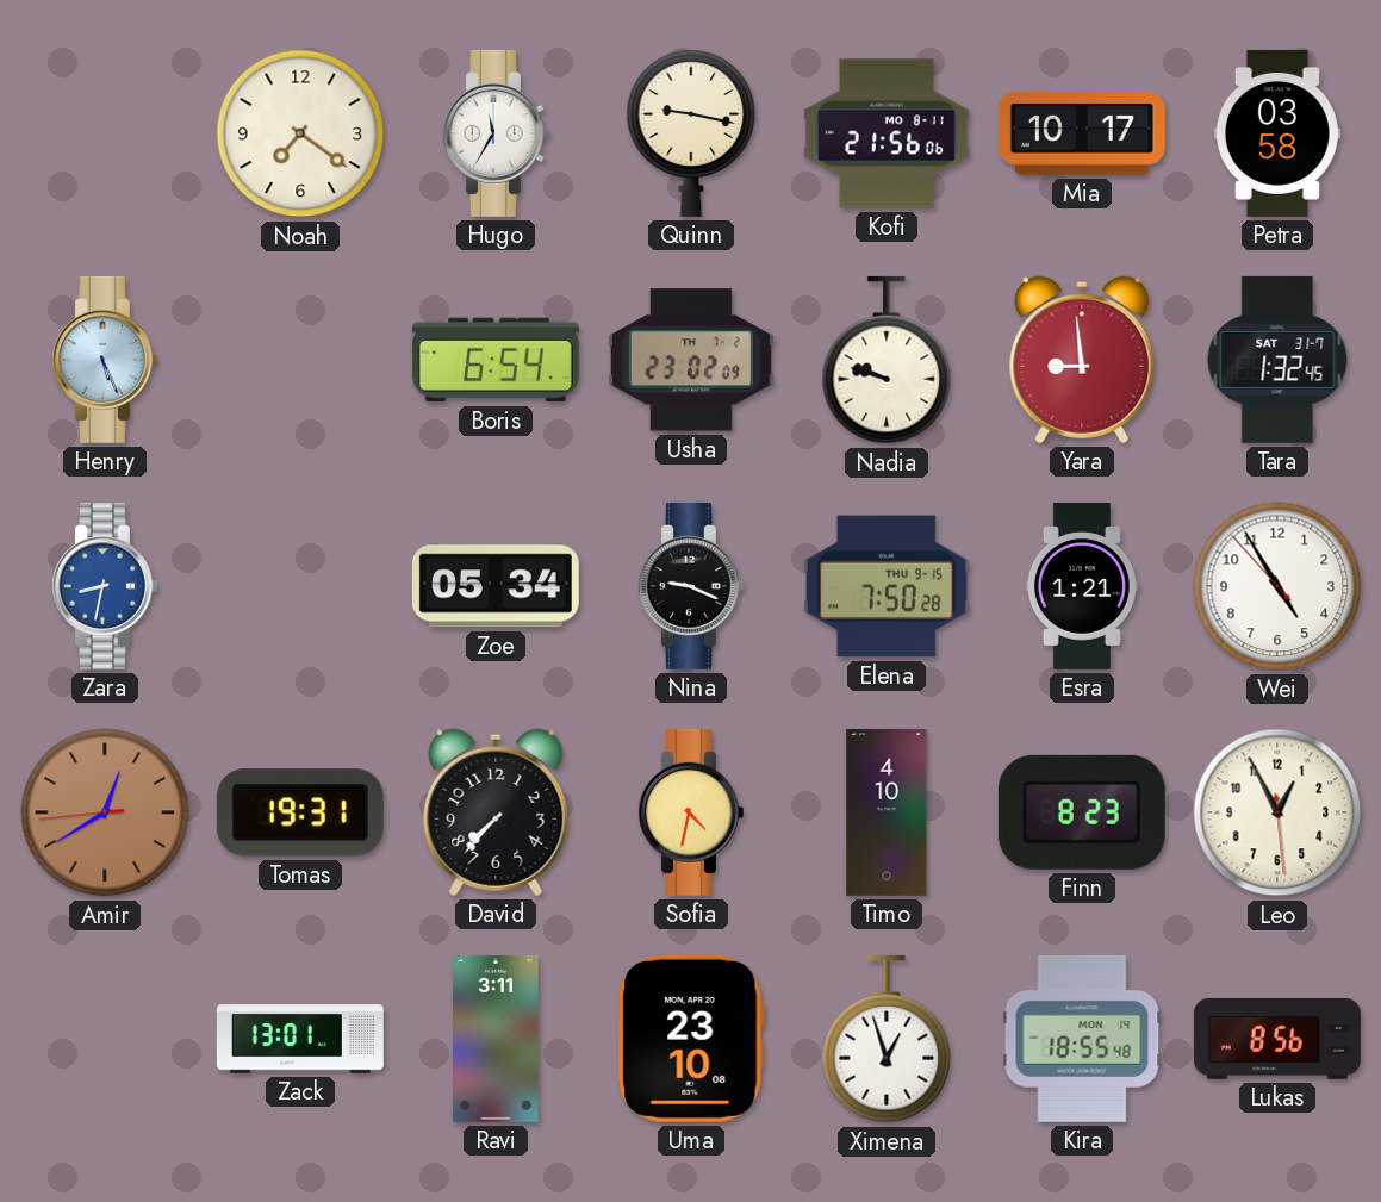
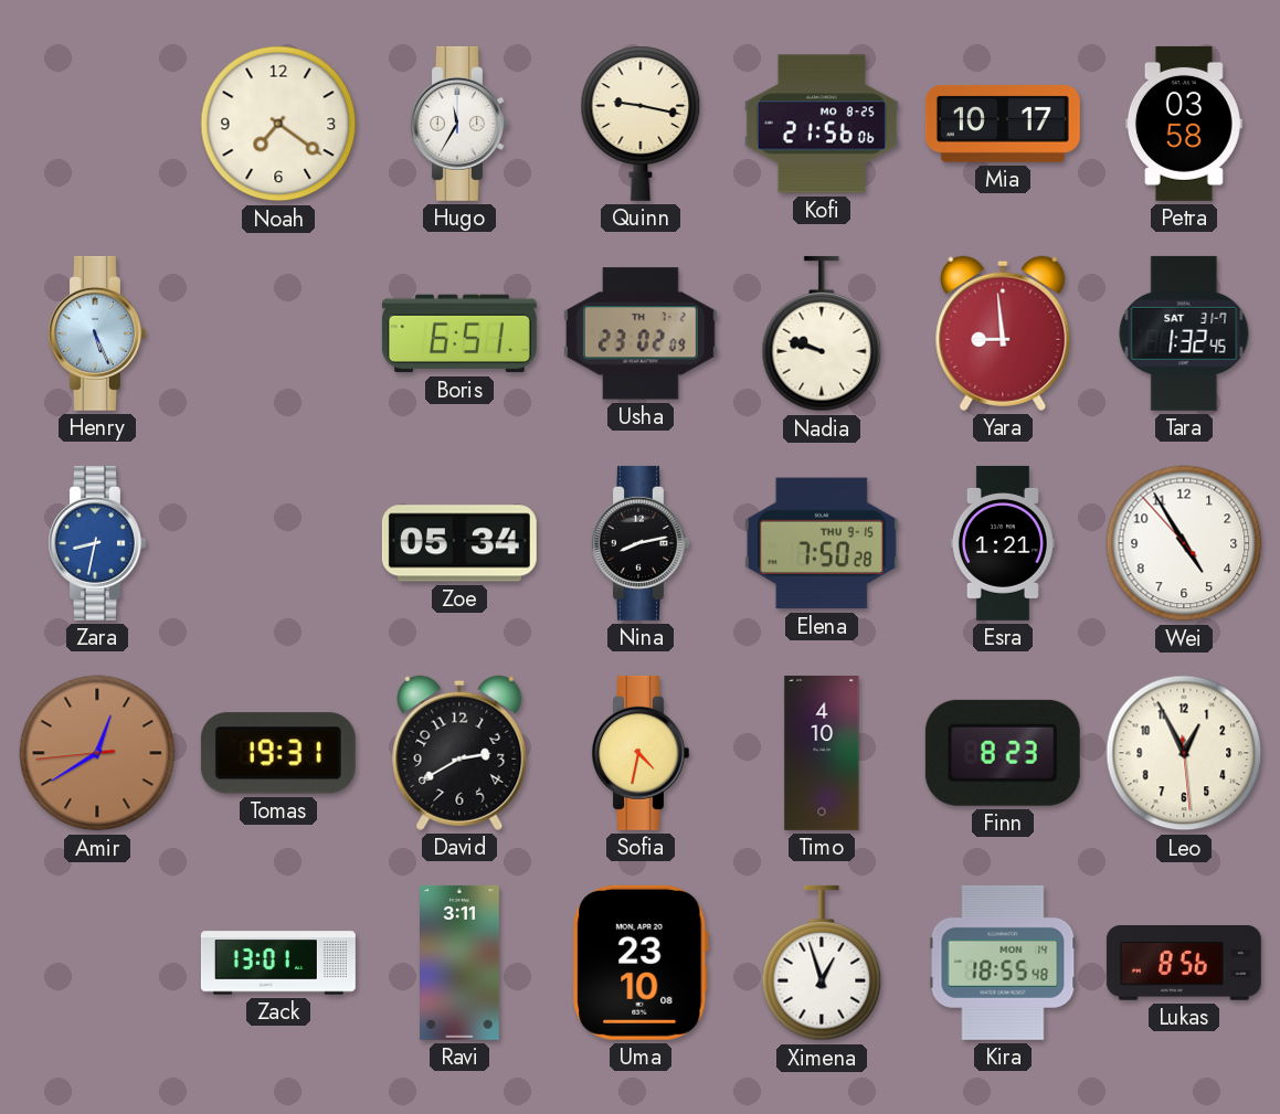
Kofi date: MO 8-11 -> MO 8-25
Boris: 6:54 -> 6:51
Nina: 9:19 -> 8:13
David: 7:37 -> 2:40
